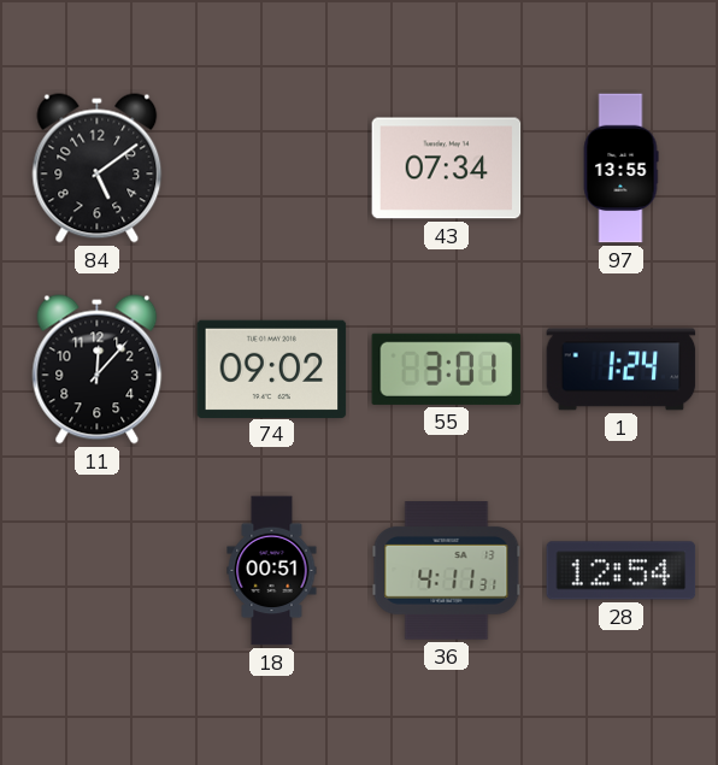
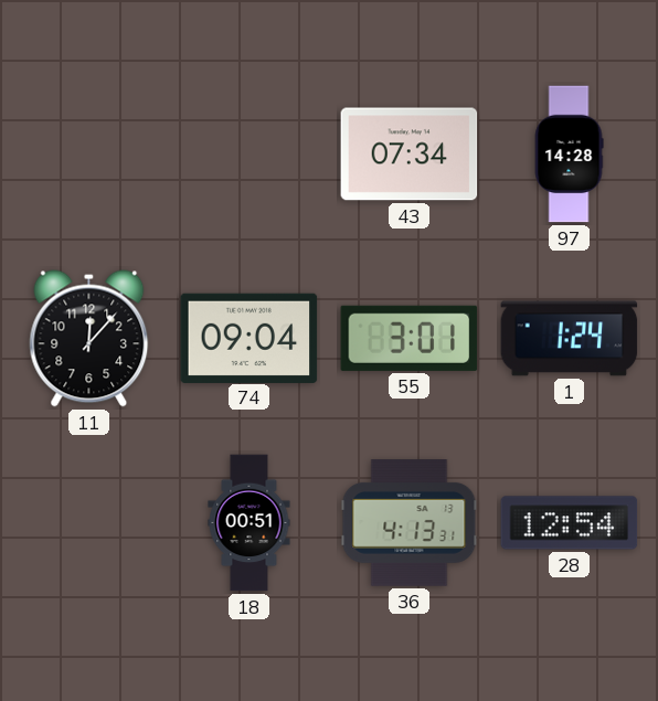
84: 5:09 -> none
97: 13:55 -> 14:28
74: 09:02 -> 09:04
36: 4:11 -> 4:13
